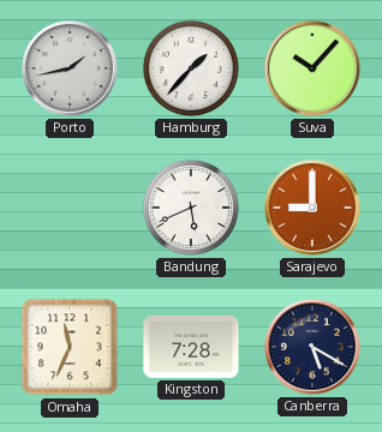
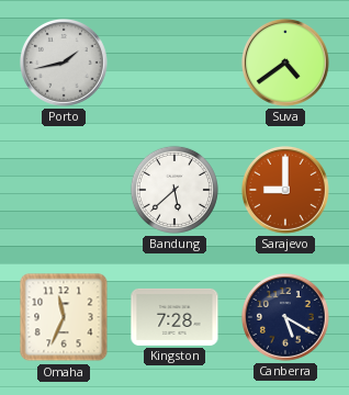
Hamburg: 1:37 -> none
Suva: 10:07 -> 4:39
Bandung: 5:41 -> 5:38
